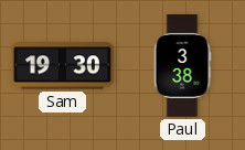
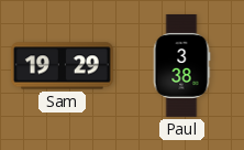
Sam: 19:30 -> 19:29
